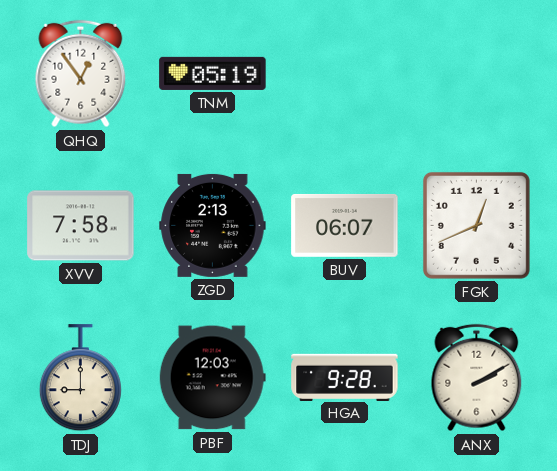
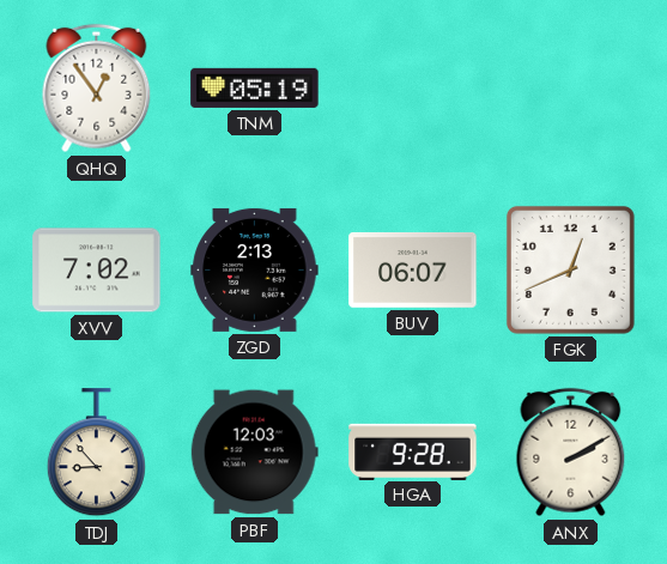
XVV: 7:58 -> 7:02
TDJ: 9:00 -> 8:53
